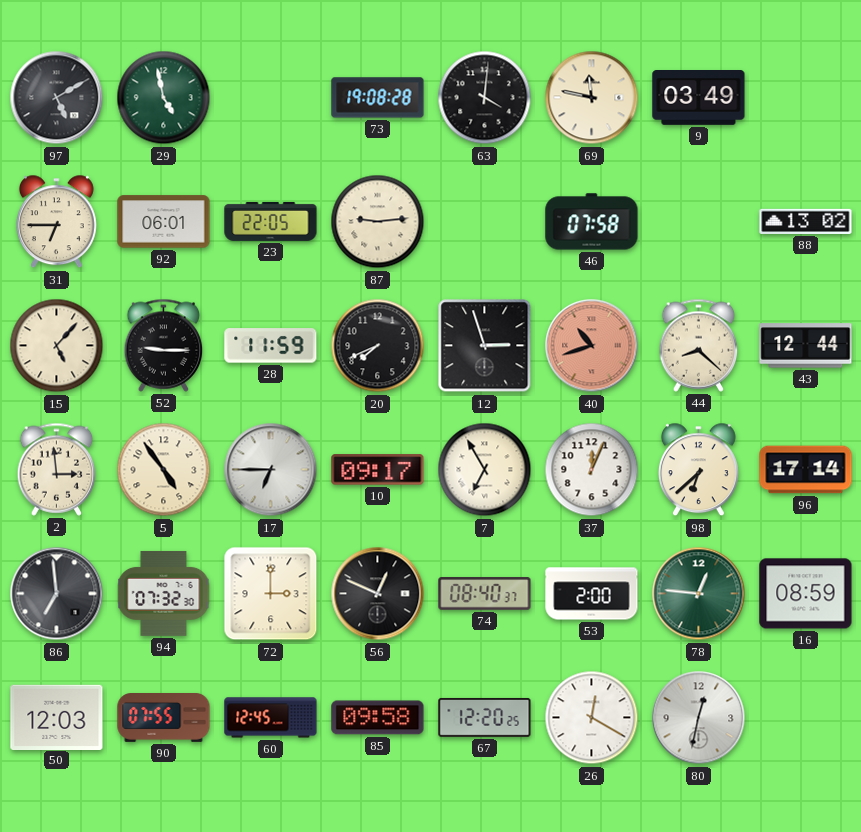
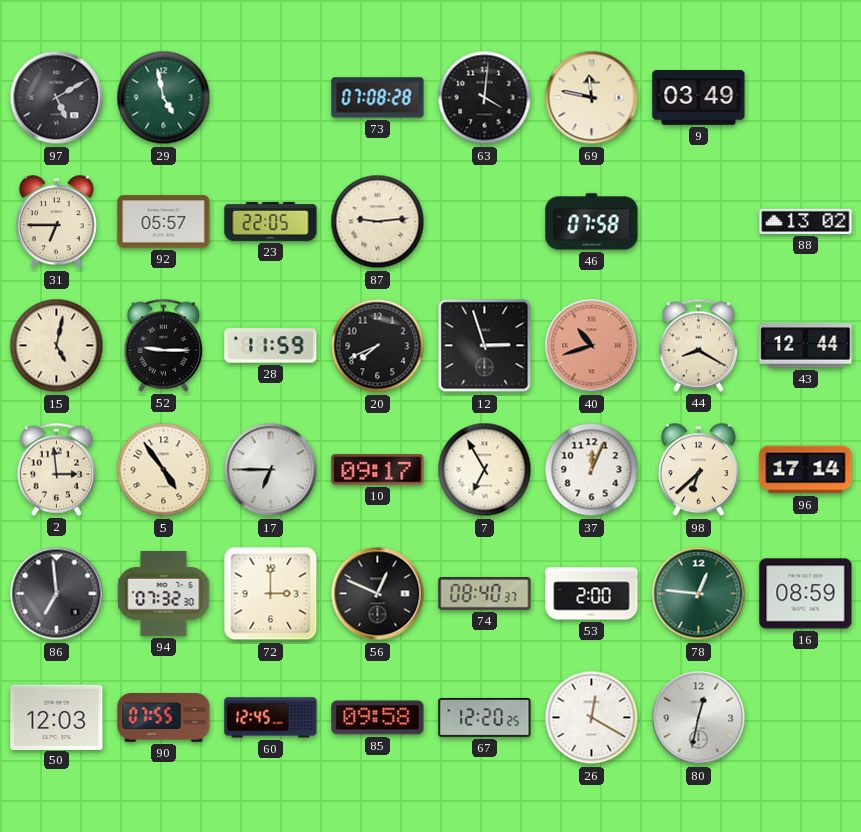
73: 19:08 -> 07:08
92: 06:01 -> 05:57
15: 5:07 -> 5:02
44: 8:22 -> 8:20
